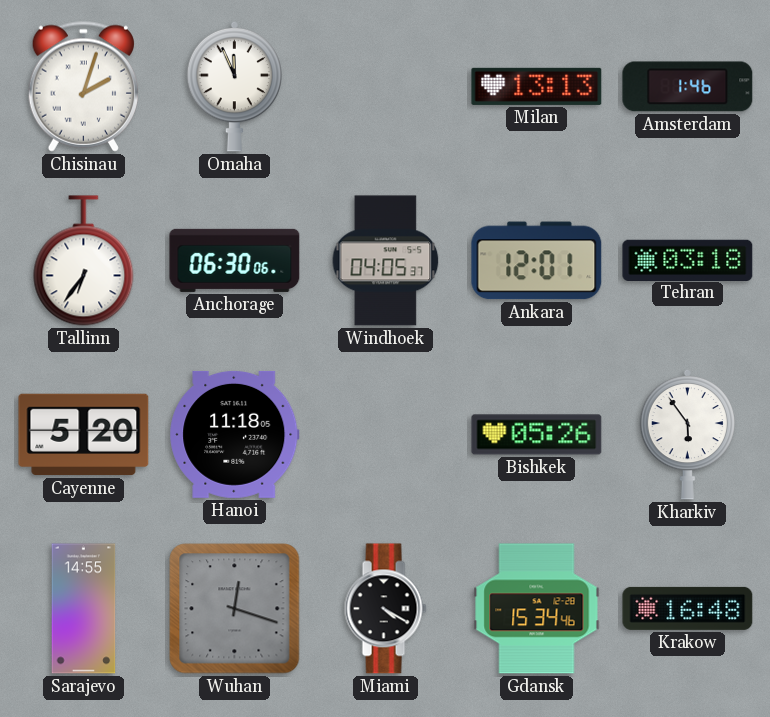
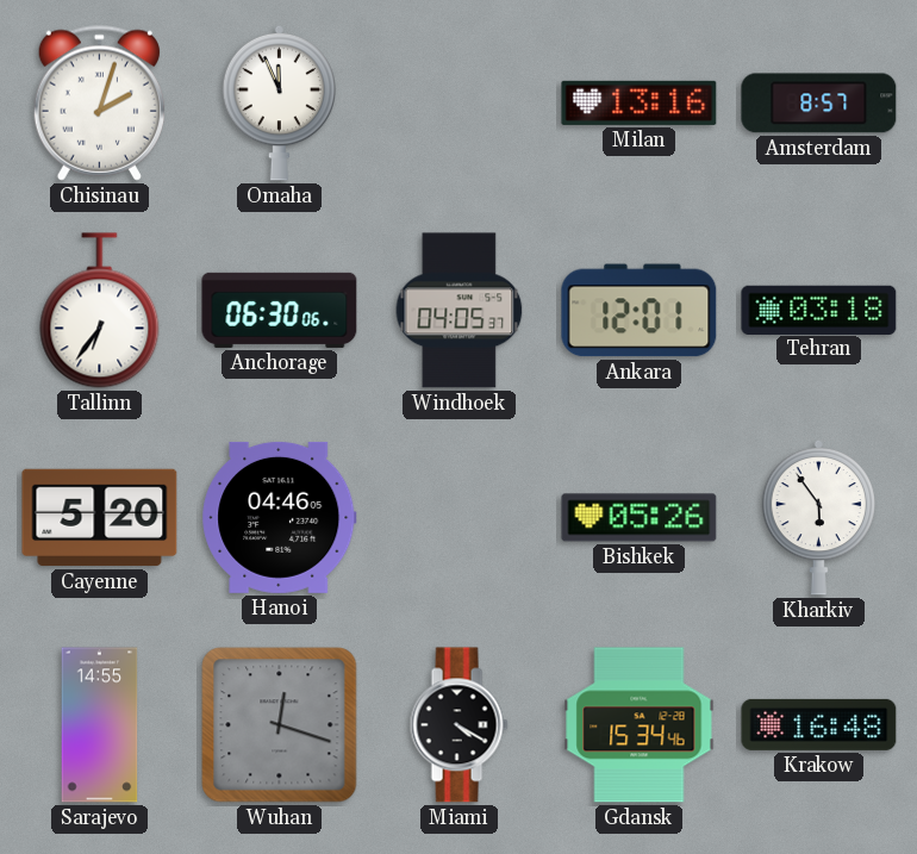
Milan: 13:13 -> 13:16
Amsterdam: 1:46 -> 8:57
Hanoi: 11:18 -> 04:46
